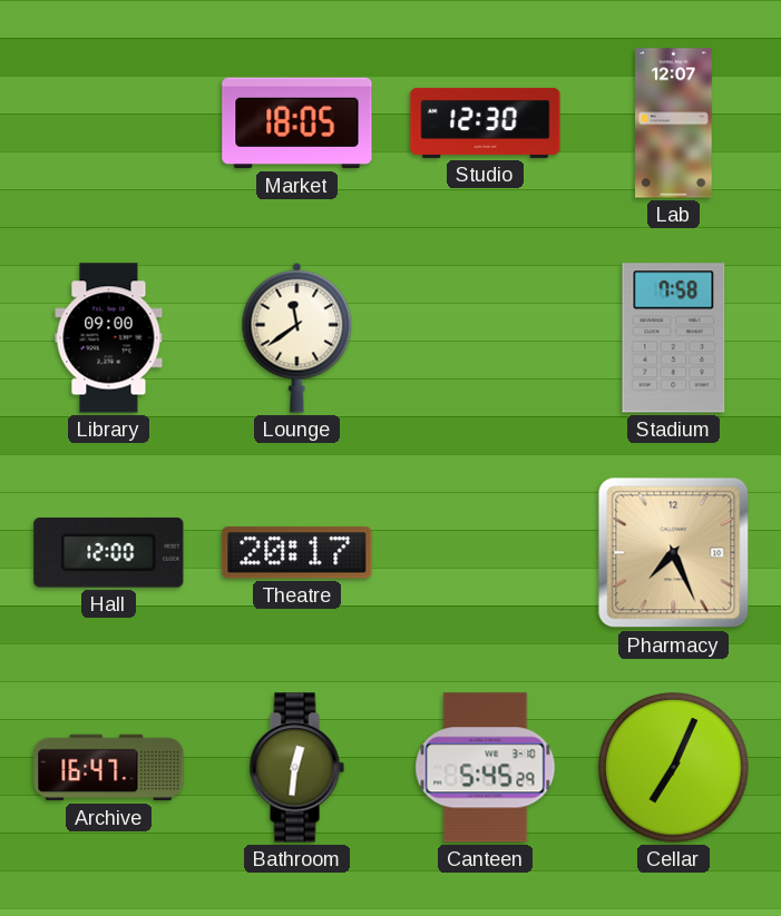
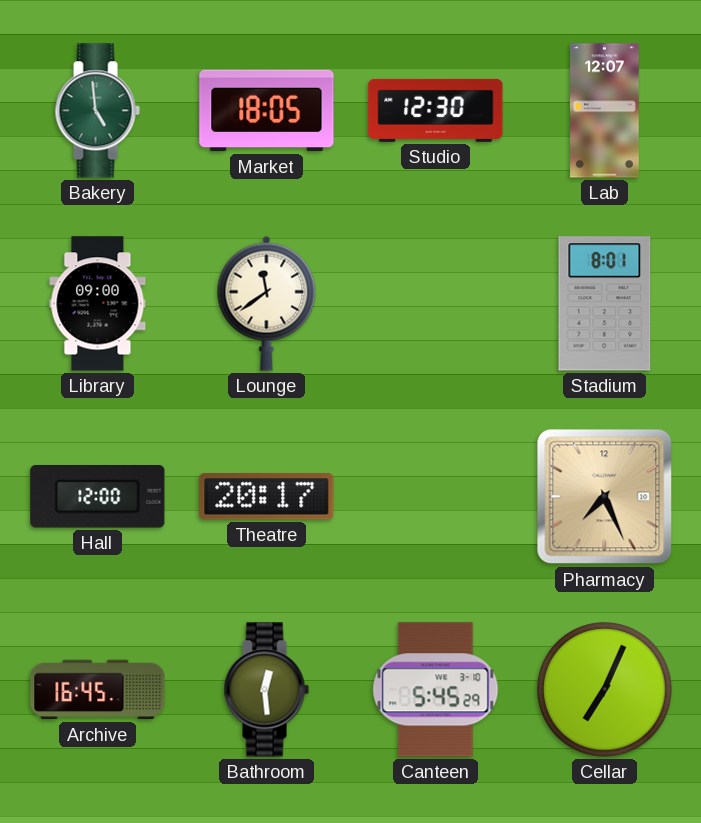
Bakery: none -> 4:59
Stadium: 7:58 -> 8:01
Archive: 16:47 -> 16:45
Bathroom: 12:31 -> 12:29
